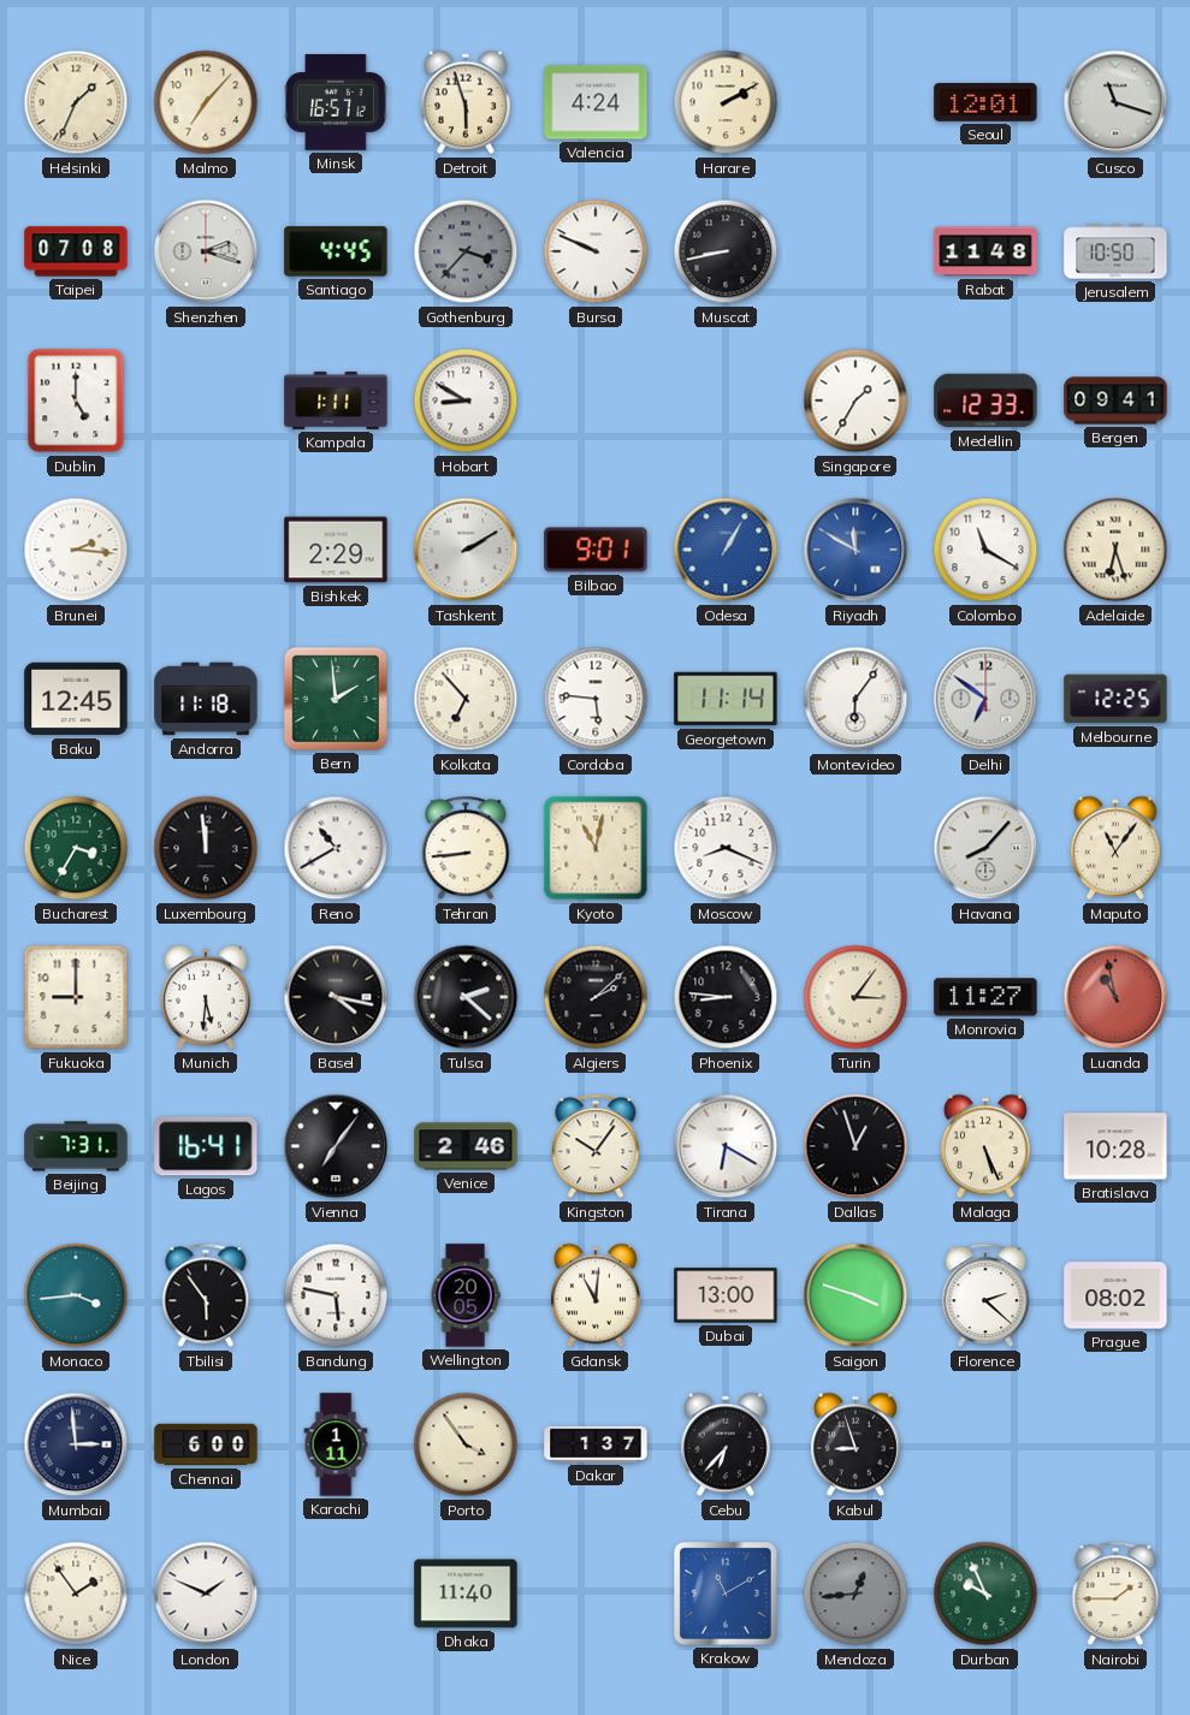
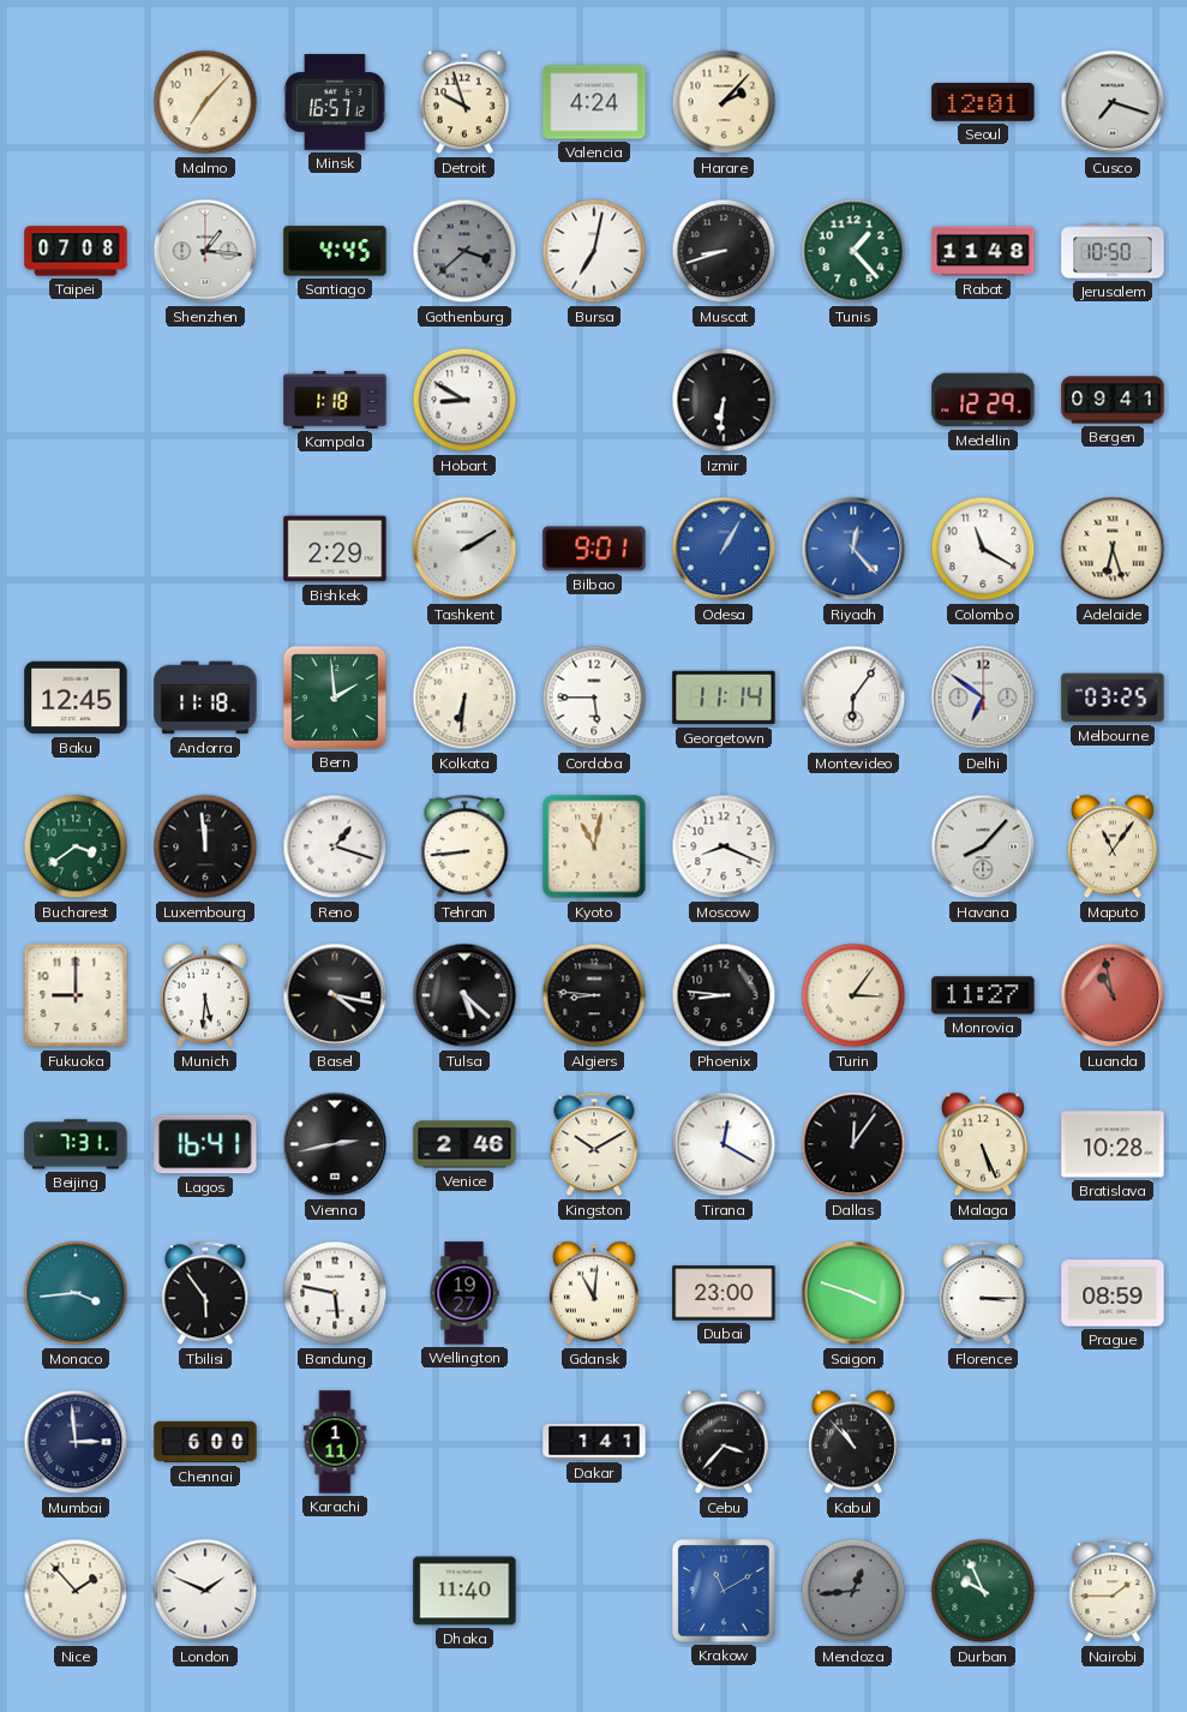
Helsinki: 1:34 -> none
Detroit: 5:57 -> 9:57
Harare: 2:10 -> 2:07
Cusco: 11:18 -> 7:18
Shenzhen: 2:18 -> 1:16
Gothenburg: 3:37 -> 3:38
Bursa: 9:49 -> 7:02
Muscat: 8:43 -> 8:42
Tunis: none -> 1:23
Dublin: 5:00 -> none
Kampala: 1:11 -> 1:18
Izmir: none -> 6:31
Singapore: 1:35 -> none
Medellin: 12:33 -> 12:29
Brunei: 2:16 -> none
Riyadh: 11:50 -> 12:23
Kolkata: 6:53 -> 6:31
Cordoba: 5:46 -> 5:45
Melbourne: 12:25 -> 03:25
Bucharest: 3:35 -> 3:39
Reno: 10:40 -> 1:18
Tulsa: 2:22 -> 5:22
Algiers: 2:08 -> 8:46
Vienna: 7:06 -> 2:43
Kingston: 10:06 -> 10:10
Tirana: 6:20 -> 12:20
Dallas: 12:57 -> 12:06
Wellington: 20:05 -> 19:27
Dubai: 13:00 -> 23:00
Florence: 2:22 -> 3:15
Prague: 08:02 -> 08:59
Porto: 3:54 -> none
Dakar: 1:37 -> 1:41
Cebu: 6:37 -> 3:37
Kabul: 8:57 -> 10:53
Nice: 1:54 -> 1:53
